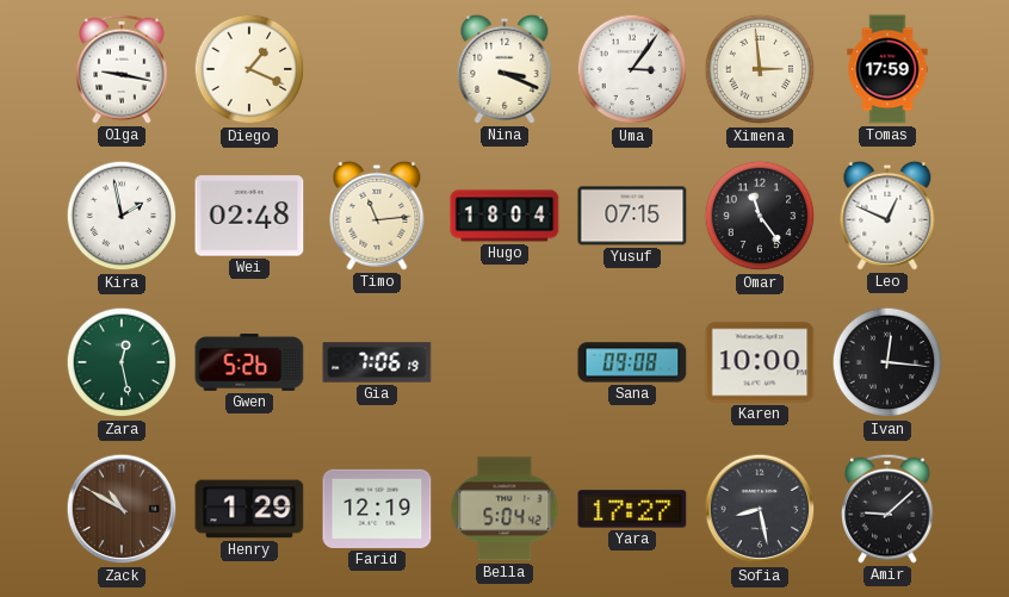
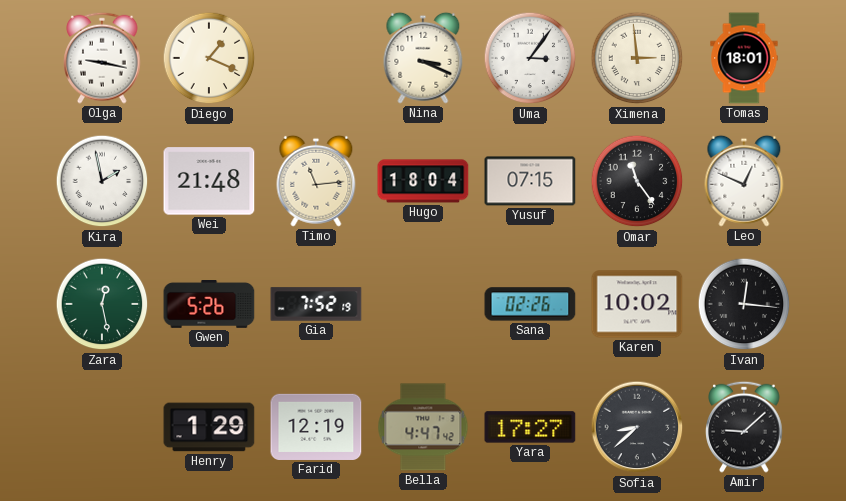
Tomas: 17:59 -> 18:01
Wei: 02:48 -> 21:48
Gia: 7:06 -> 7:52
Sana: 09:08 -> 02:26
Karen: 10:00 -> 10:02
Zack: 10:50 -> none
Bella: 5:04 -> 4:47
Sofia: 8:28 -> 8:38
